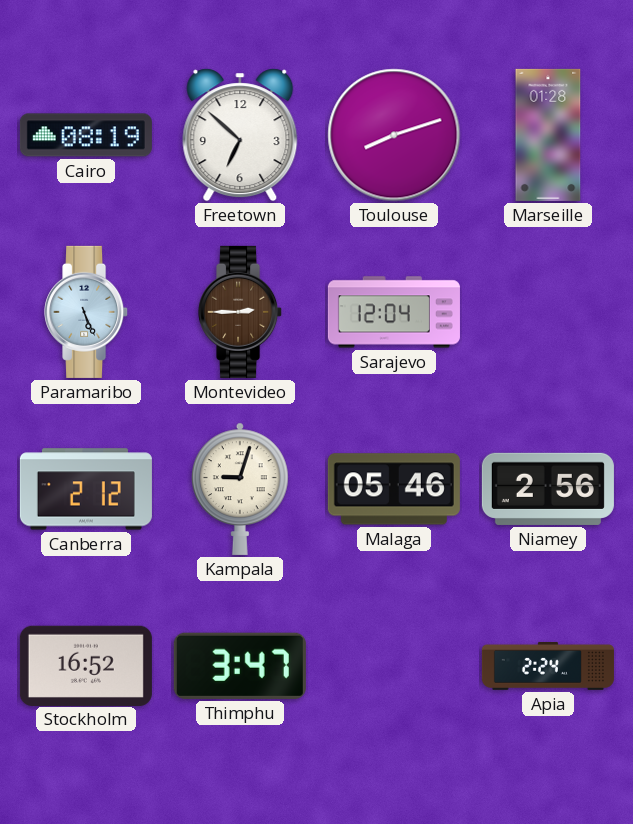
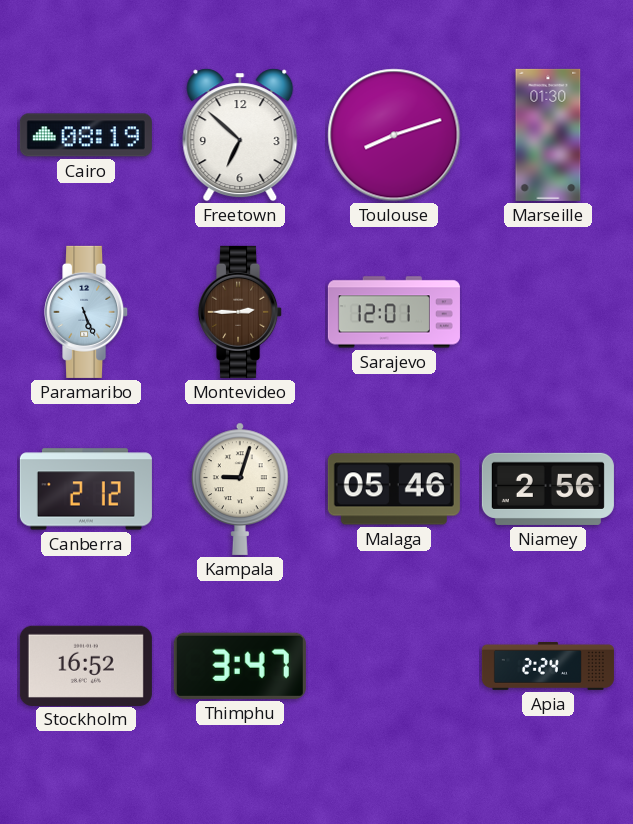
Marseille: 01:28 -> 01:30
Sarajevo: 12:04 -> 12:01
